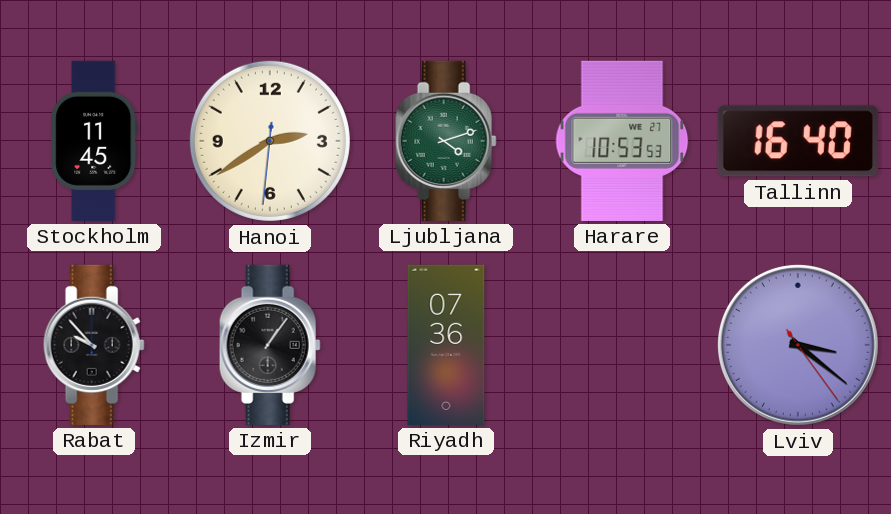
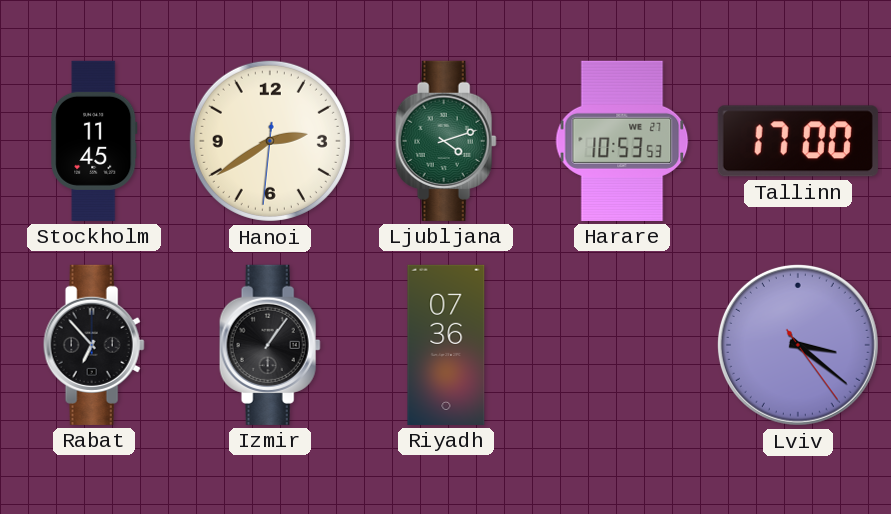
Tallinn: 16:40 -> 17:00
Rabat: 9:53 -> 6:53
